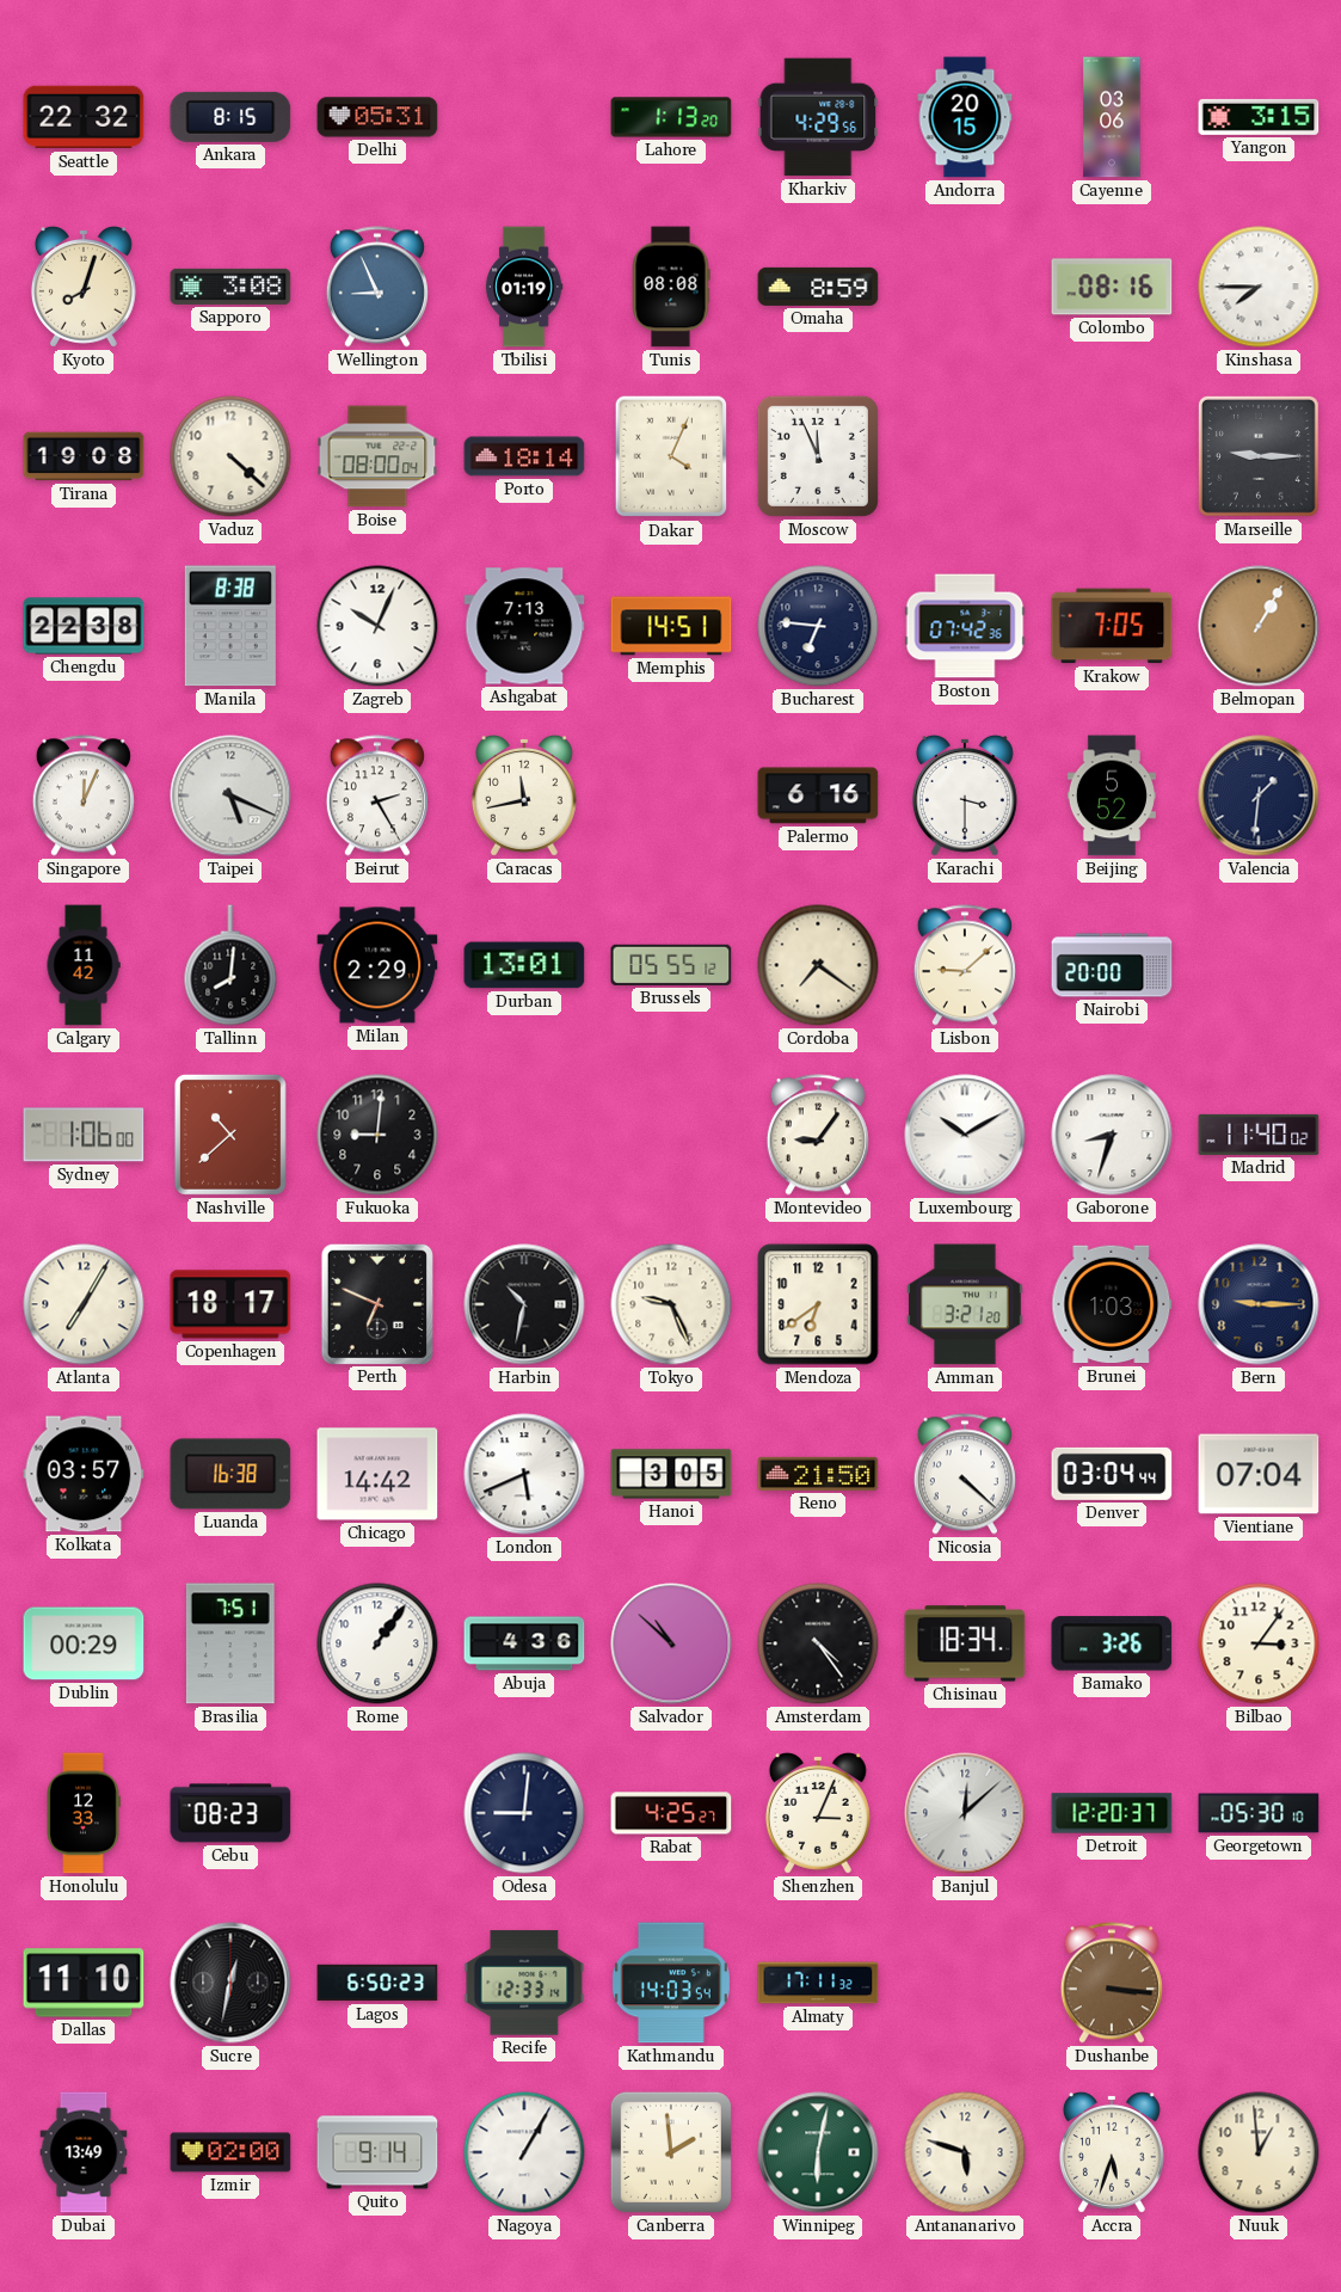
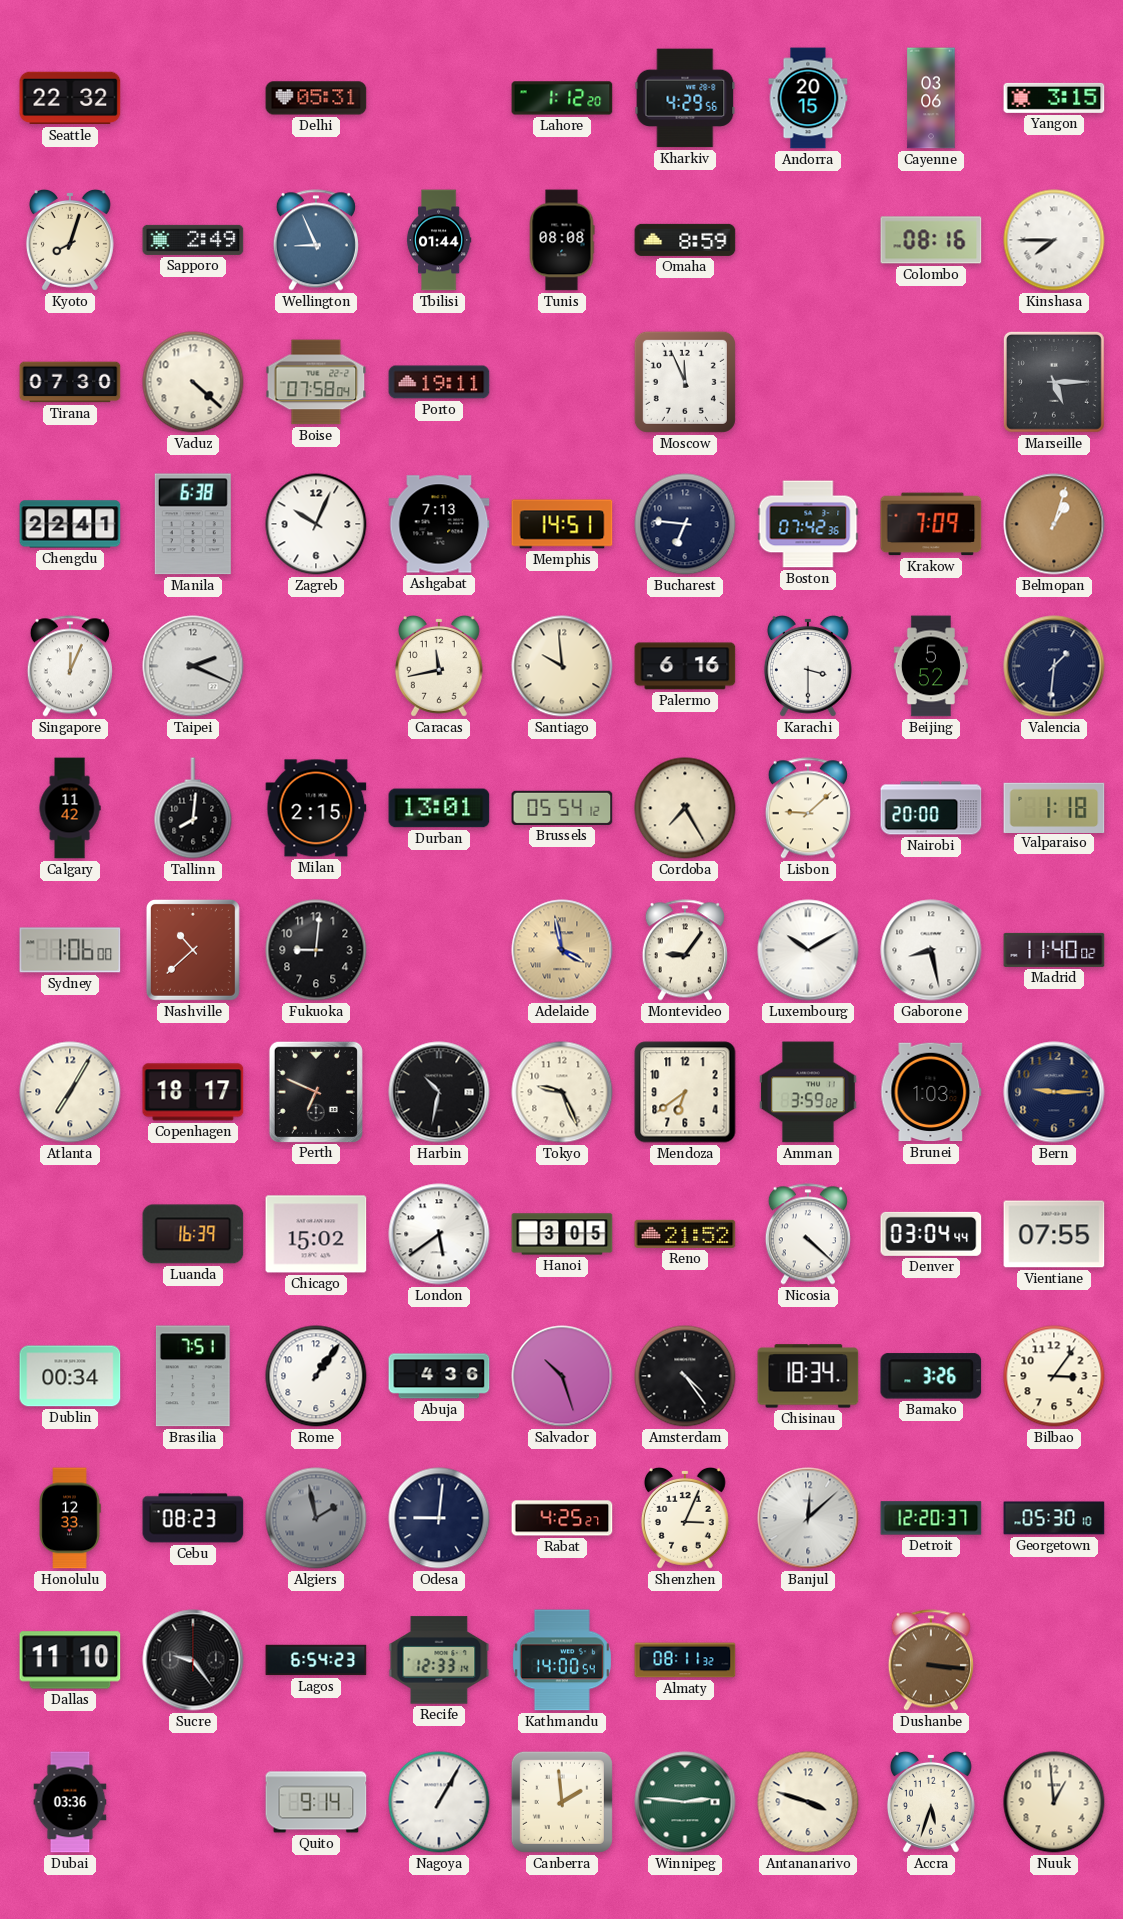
Ankara: 8:15 -> none
Lahore: 1:13 -> 1:12
Sapporo: 3:08 -> 2:49
Tbilisi: 01:19 -> 01:44
Tirana: 19:08 -> 07:30
Boise: 08:00 -> 07:58
Porto: 18:14 -> 19:11
Dakar: 4:04 -> none
Marseille: 9:15 -> 5:15
Chengdu: 22:38 -> 22:41
Manila: 8:38 -> 6:38
Krakow: 7:05 -> 7:09
Belmopan: 1:05 -> 1:03
Taipei: 5:19 -> 2:19
Beirut: 2:25 -> none
Santiago: none -> 9:59
Milan: 2:29 -> 2:15
Brussels: 05:55 -> 05:54
Cordoba: 7:21 -> 7:25
Valparaiso: none -> 1:18
Adelaide: none -> 3:58
Gaborone: 8:33 -> 8:28
Amman: 3:21 -> 3:59
Kolkata: 03:57 -> none
Luanda: 16:38 -> 16:39
Chicago: 14:42 -> 15:02
London: 5:41 -> 5:39
Reno: 21:50 -> 21:52
Vientiane: 07:04 -> 07:55
Dublin: 00:29 -> 00:34
Salvador: 10:52 -> 10:27
Algiers: none -> 1:58
Sucre: 12:32 -> 9:24
Lagos: 6:50 -> 6:54
Kathmandu: 14:03 -> 14:00
Almaty: 17:11 -> 08:11
Dubai: 13:49 -> 03:36
Izmir: 02:00 -> none
Winnipeg: 6:02 -> 2:46
Antananarivo: 5:48 -> 3:48
